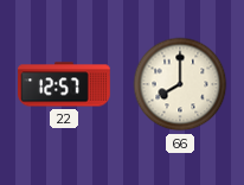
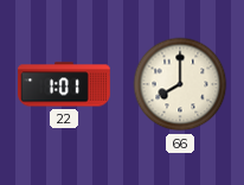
22: 12:57 -> 1:01
